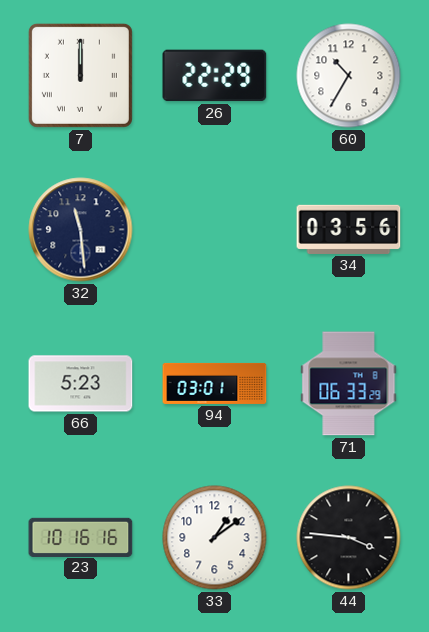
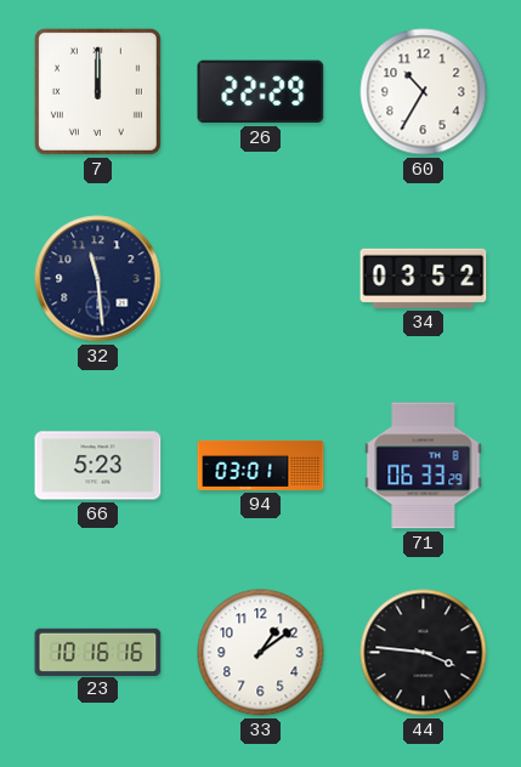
34: 03:56 -> 03:52
